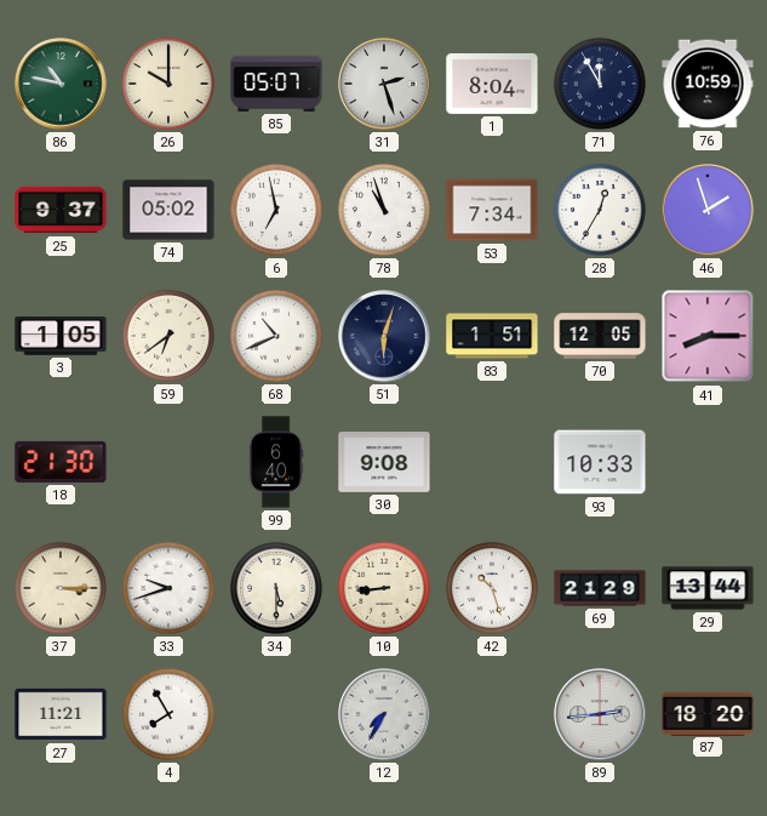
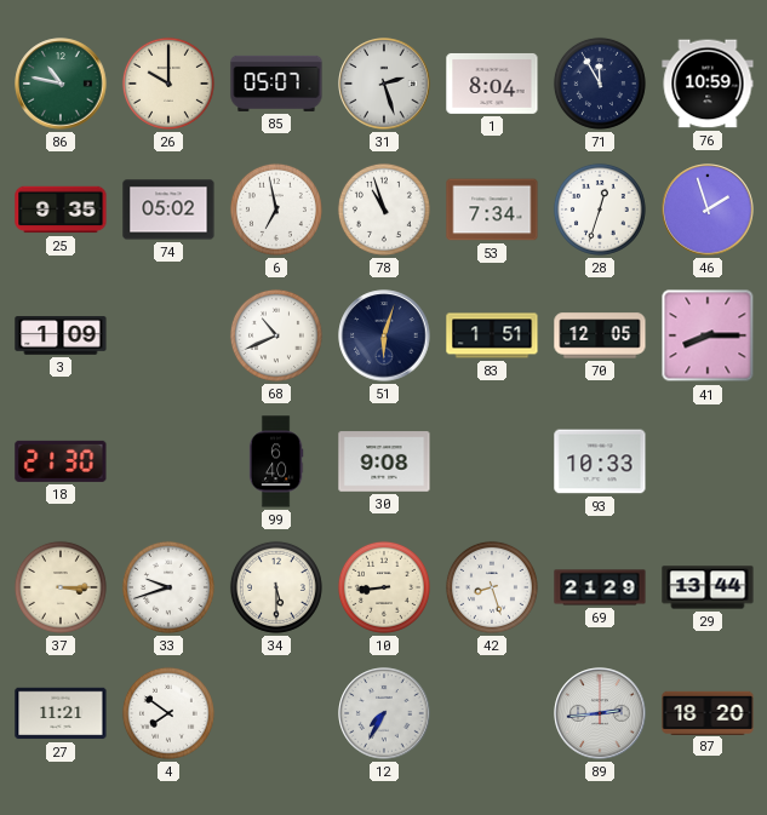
25: 9:37 -> 9:35
28: 12:35 -> 12:33
3: 1:05 -> 1:09
59: 6:39 -> none
42: 10:27 -> 8:27
4: 7:55 -> 7:51
